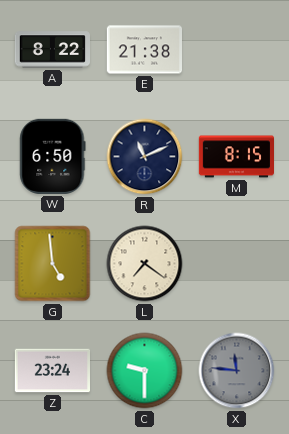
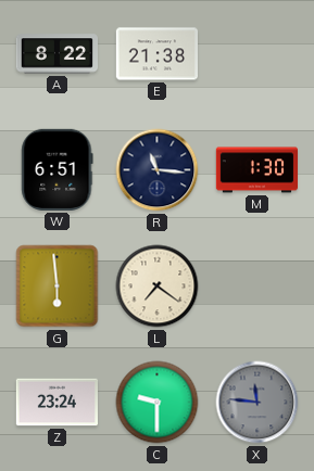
W: 6:50 -> 6:51
R: 11:11 -> 11:16
M: 8:15 -> 1:30
G: 4:59 -> 5:59
